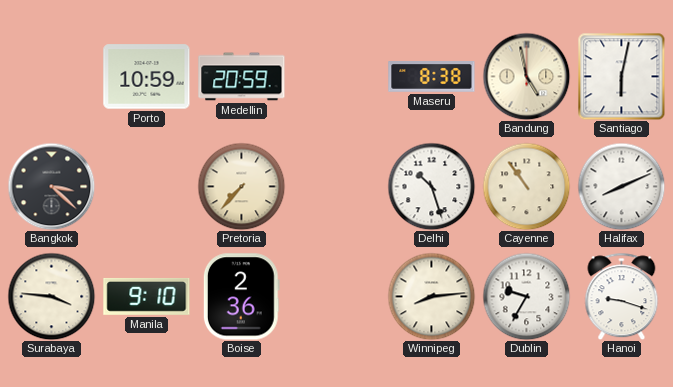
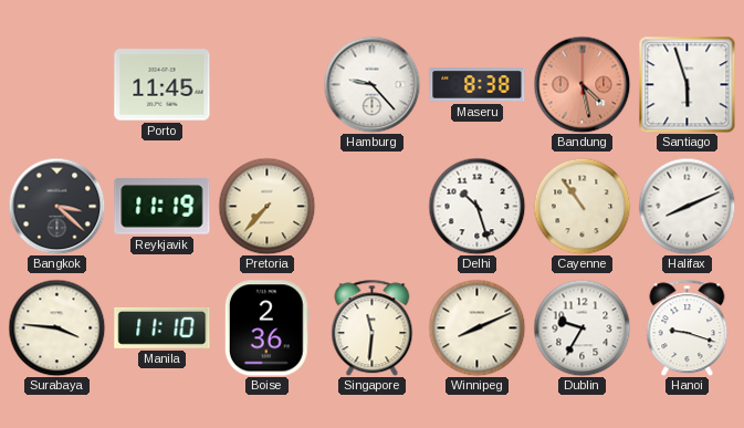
Porto: 10:59 -> 11:45
Medellin: 20:59 -> none
Hamburg: none -> 9:23
Bandung: 4:58 -> 4:28
Bandung dial: cream -> salmon
Santiago: 6:02 -> 5:57
Reykjavik: none -> 11:19
Manila: 9:10 -> 11:10
Singapore: none -> 11:31
Winnipeg: 8:14 -> 8:11
